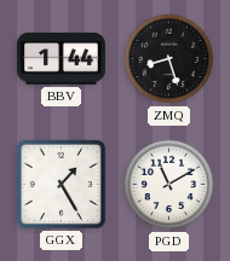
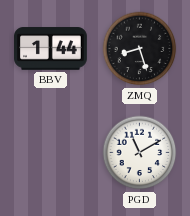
GGX: 1:25 -> none
